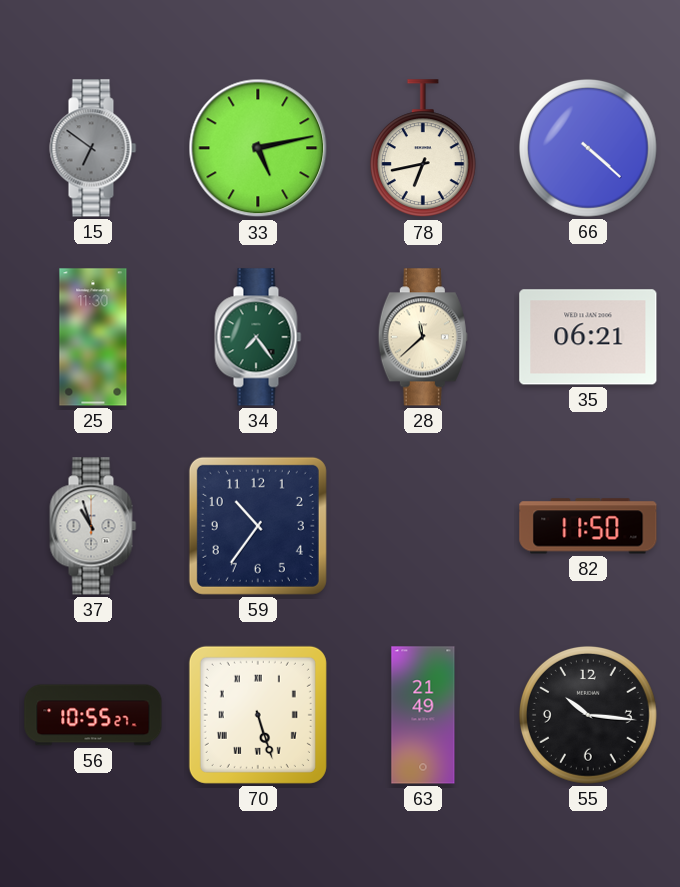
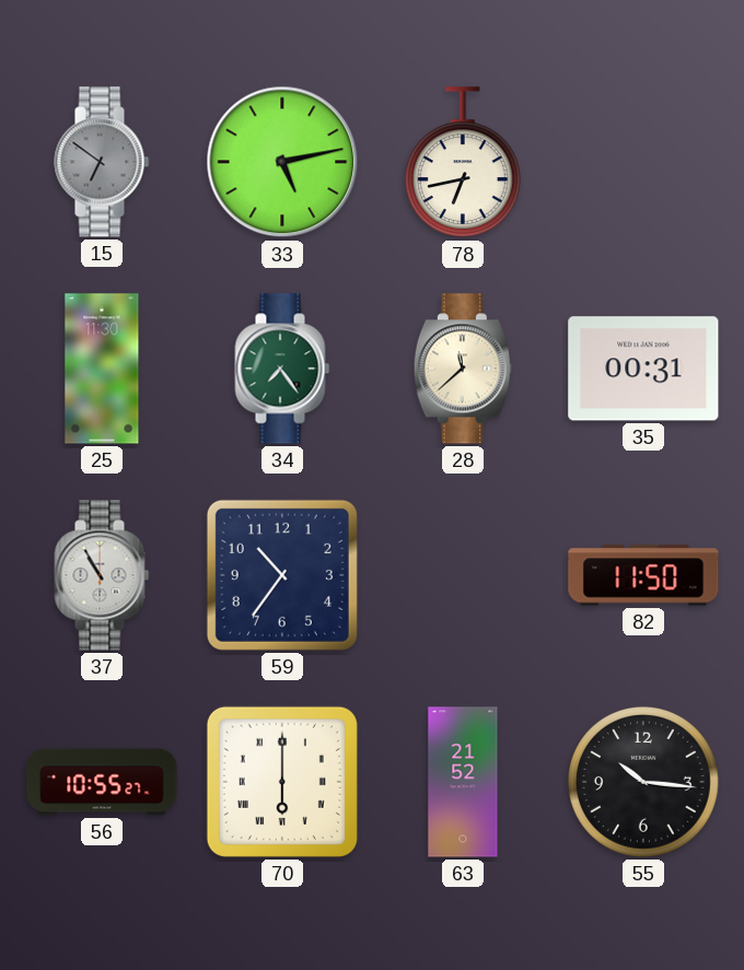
66: 4:22 -> none
35: 06:21 -> 00:31
37: 10:57 -> 10:55
70: 5:27 -> 6:00
63: 21:49 -> 21:52
